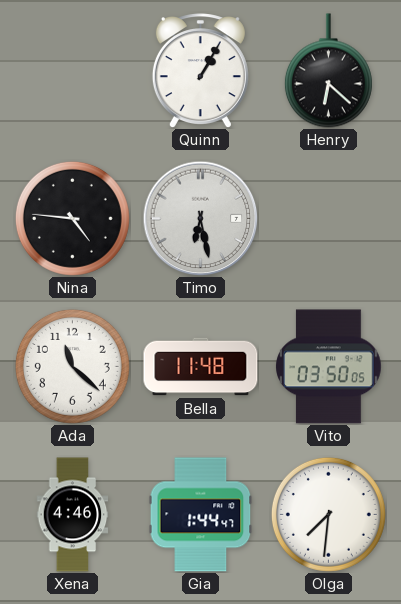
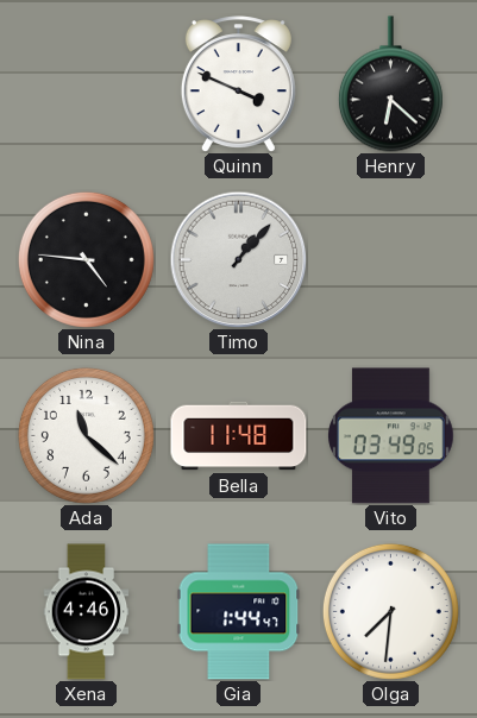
Quinn: 1:05 -> 3:49
Timo: 6:28 -> 1:07
Vito: 03:50 -> 03:49
